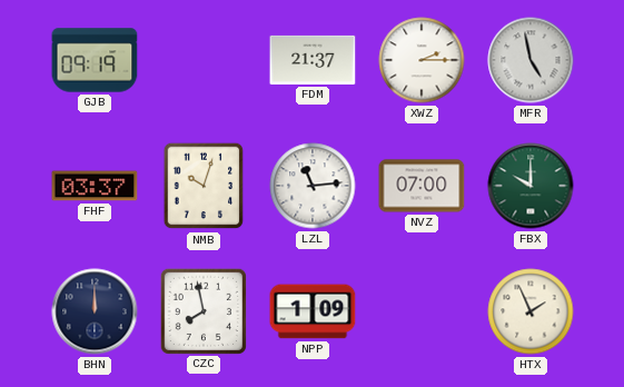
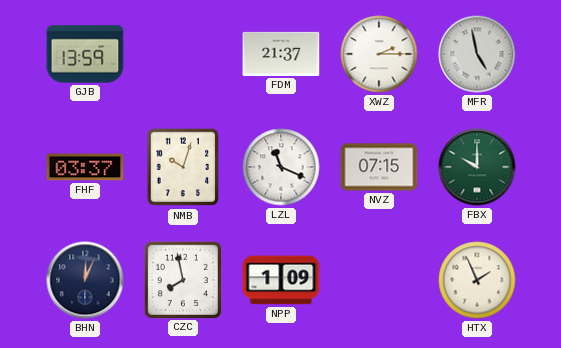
GJB: 09:19 -> 13:59
LZL: 11:14 -> 11:19
NVZ: 07:00 -> 07:15
BHN: 12:00 -> 12:04
